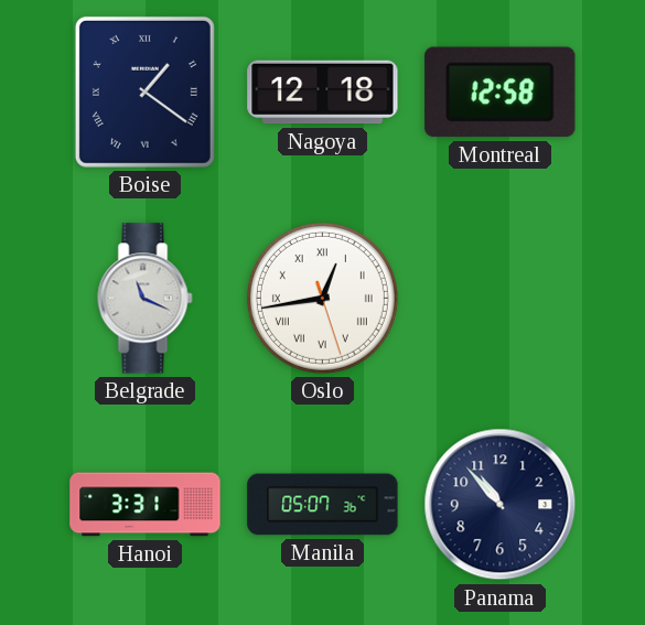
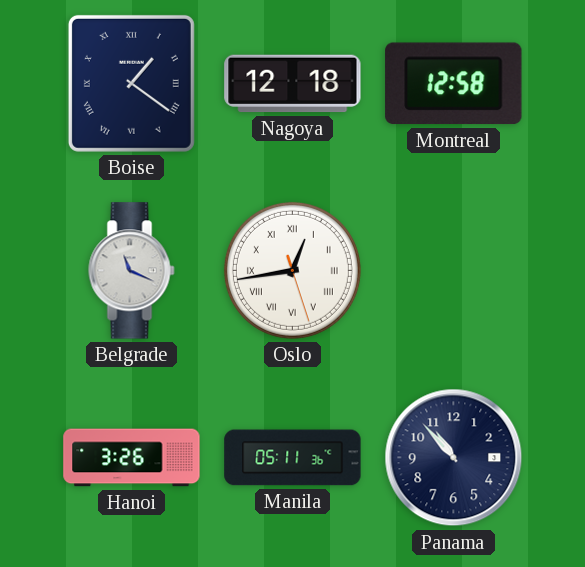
Hanoi: 3:31 -> 3:26
Manila: 05:07 -> 05:11
